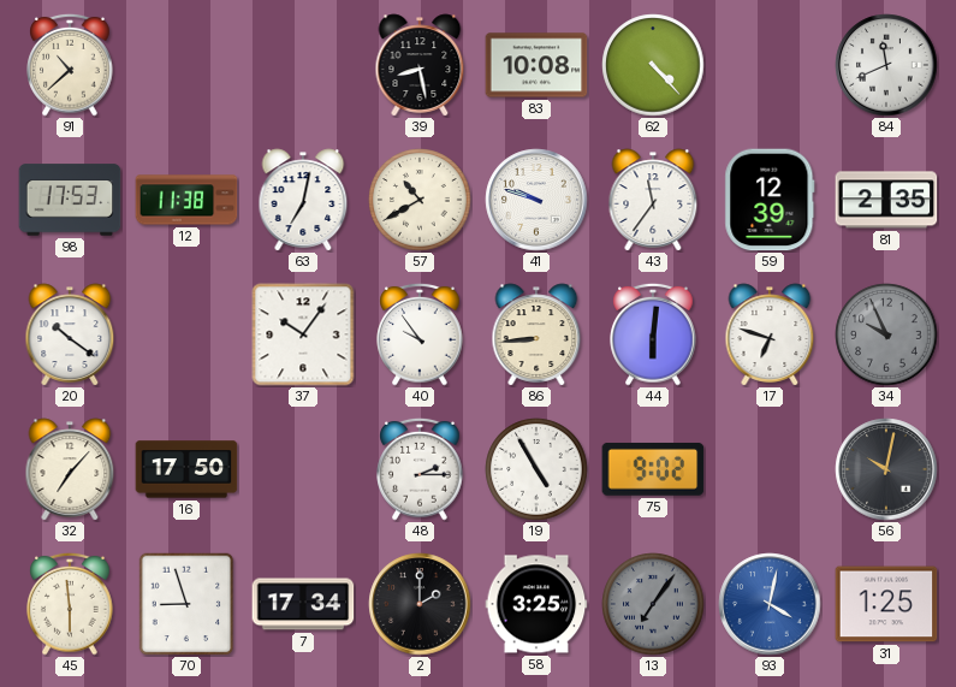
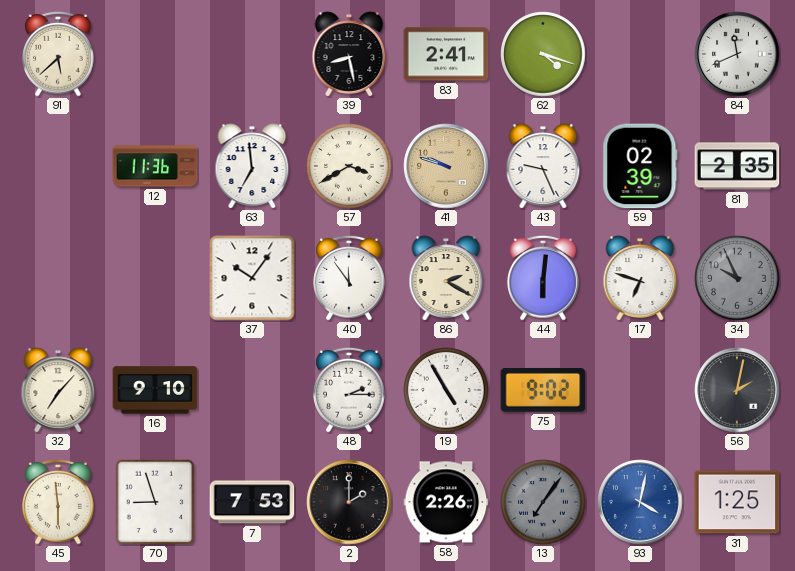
91: 10:38 -> 5:38
83: 10:08 -> 2:41
62: 4:23 -> 4:18
98: 17:53 -> none
12: 11:38 -> 11:36
63: 7:02 -> 6:59
57: 10:40 -> 3:40
41 dial: white -> champagne
43: 11:36 -> 9:26
59: 12:39 -> 02:39
20: 10:21 -> none
40: 9:54 -> 11:54
86: 8:44 -> 2:20
16: 17:50 -> 9:10
56: 10:02 -> 2:02
7: 17:34 -> 7:53
58: 3:25 -> 2:26
